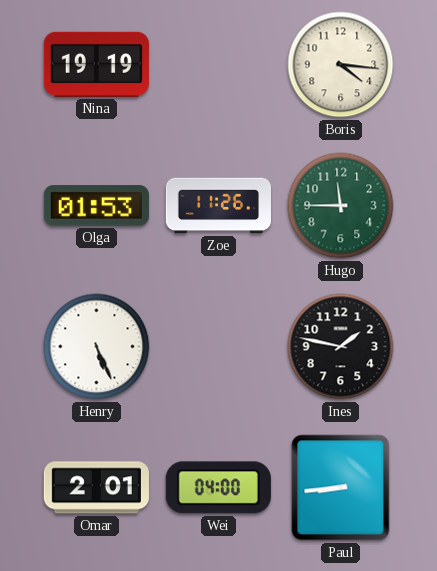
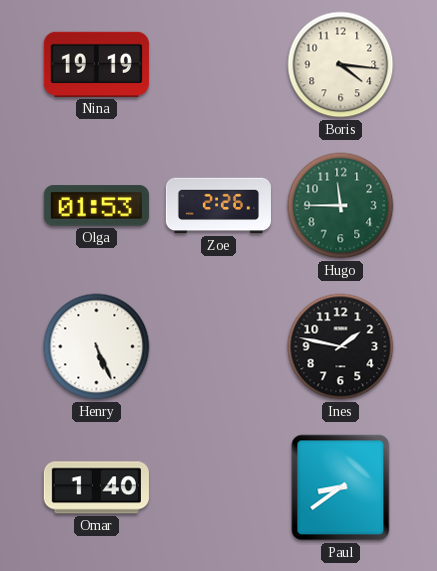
Zoe: 11:26 -> 2:26
Omar: 2:01 -> 1:40
Wei: 04:00 -> none
Paul: 8:44 -> 8:39
